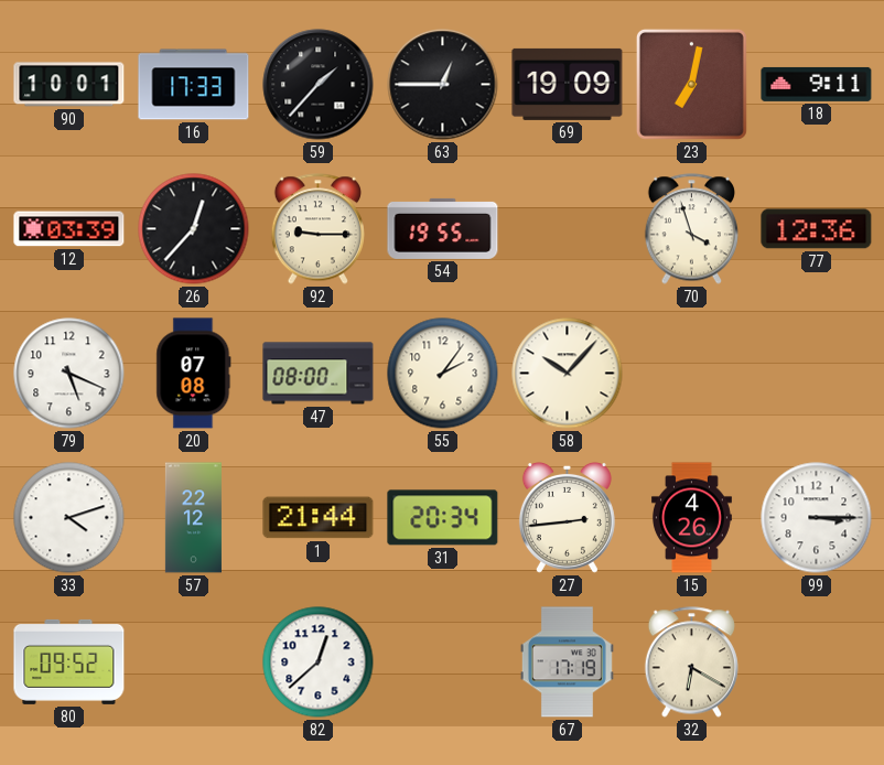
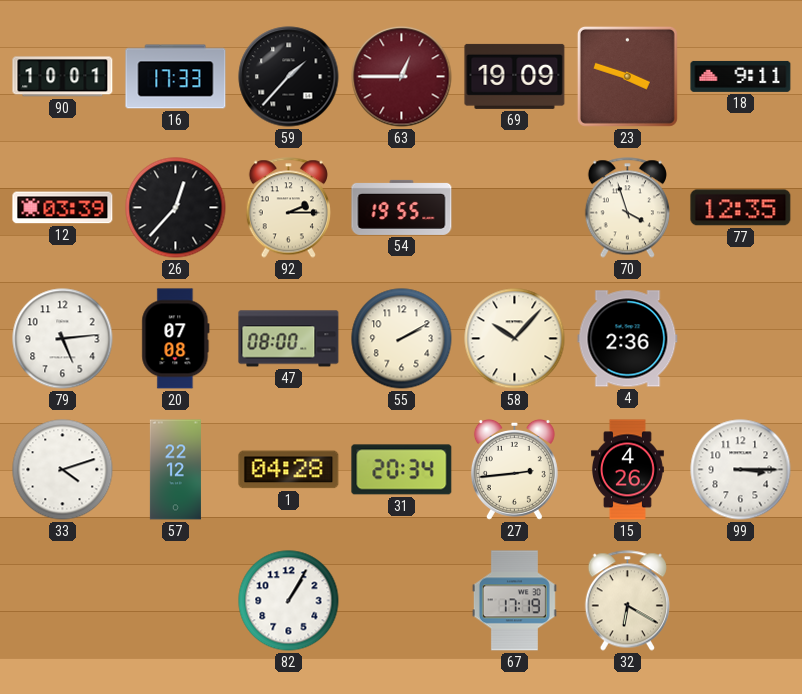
63 dial: black -> burgundy
23: 7:02 -> 3:48
92: 9:15 -> 2:15
77: 12:36 -> 12:35
79: 5:19 -> 5:14
55: 2:06 -> 2:10
4: none -> 2:36
1: 21:44 -> 04:28
80: 09:52 -> none
82: 12:38 -> 1:05
